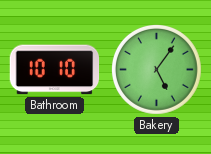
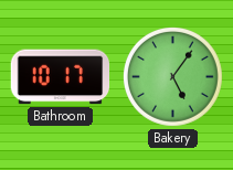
Bathroom: 10:10 -> 10:17
